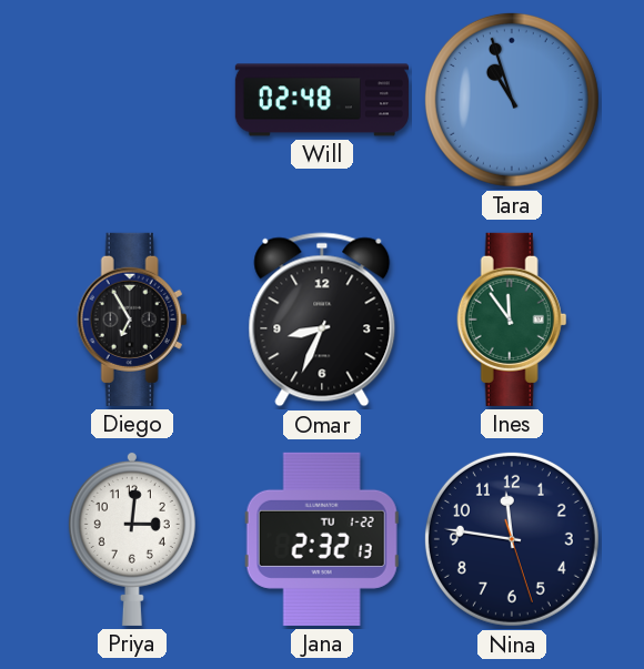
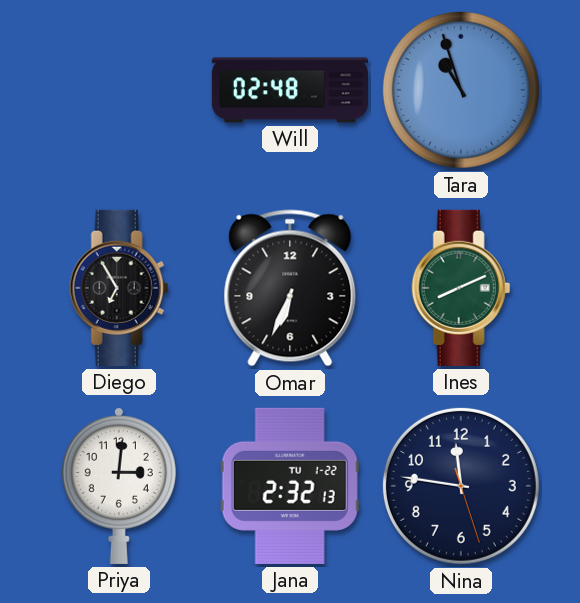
Omar: 8:34 -> 6:34
Ines: 11:54 -> 8:11
